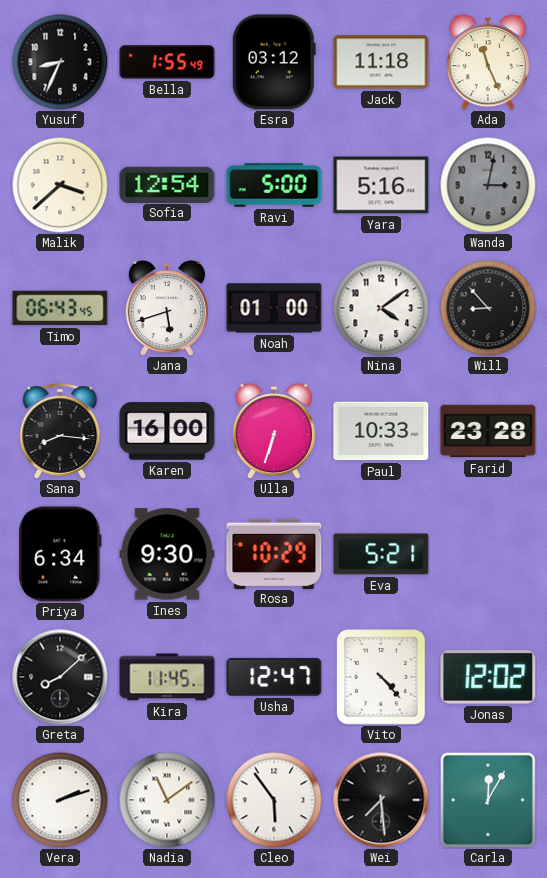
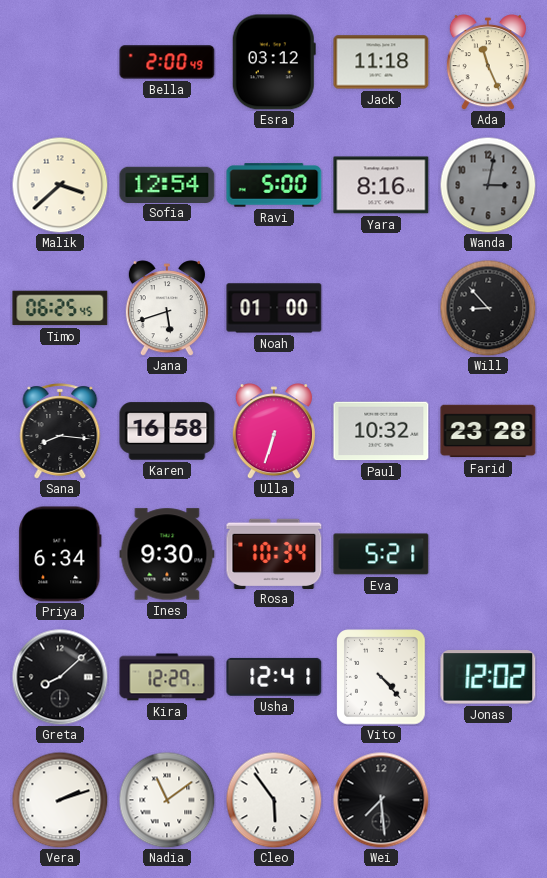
Yusuf: 8:34 -> none
Bella: 1:55 -> 2:00
Yara: 5:16 -> 8:16
Timo: 06:43 -> 06:25
Nina: 4:09 -> none
Karen: 16:00 -> 16:58
Paul: 10:33 -> 10:32
Rosa: 10:29 -> 10:34
Kira: 11:45 -> 12:29
Usha: 12:47 -> 12:41
Carla: 12:05 -> none
